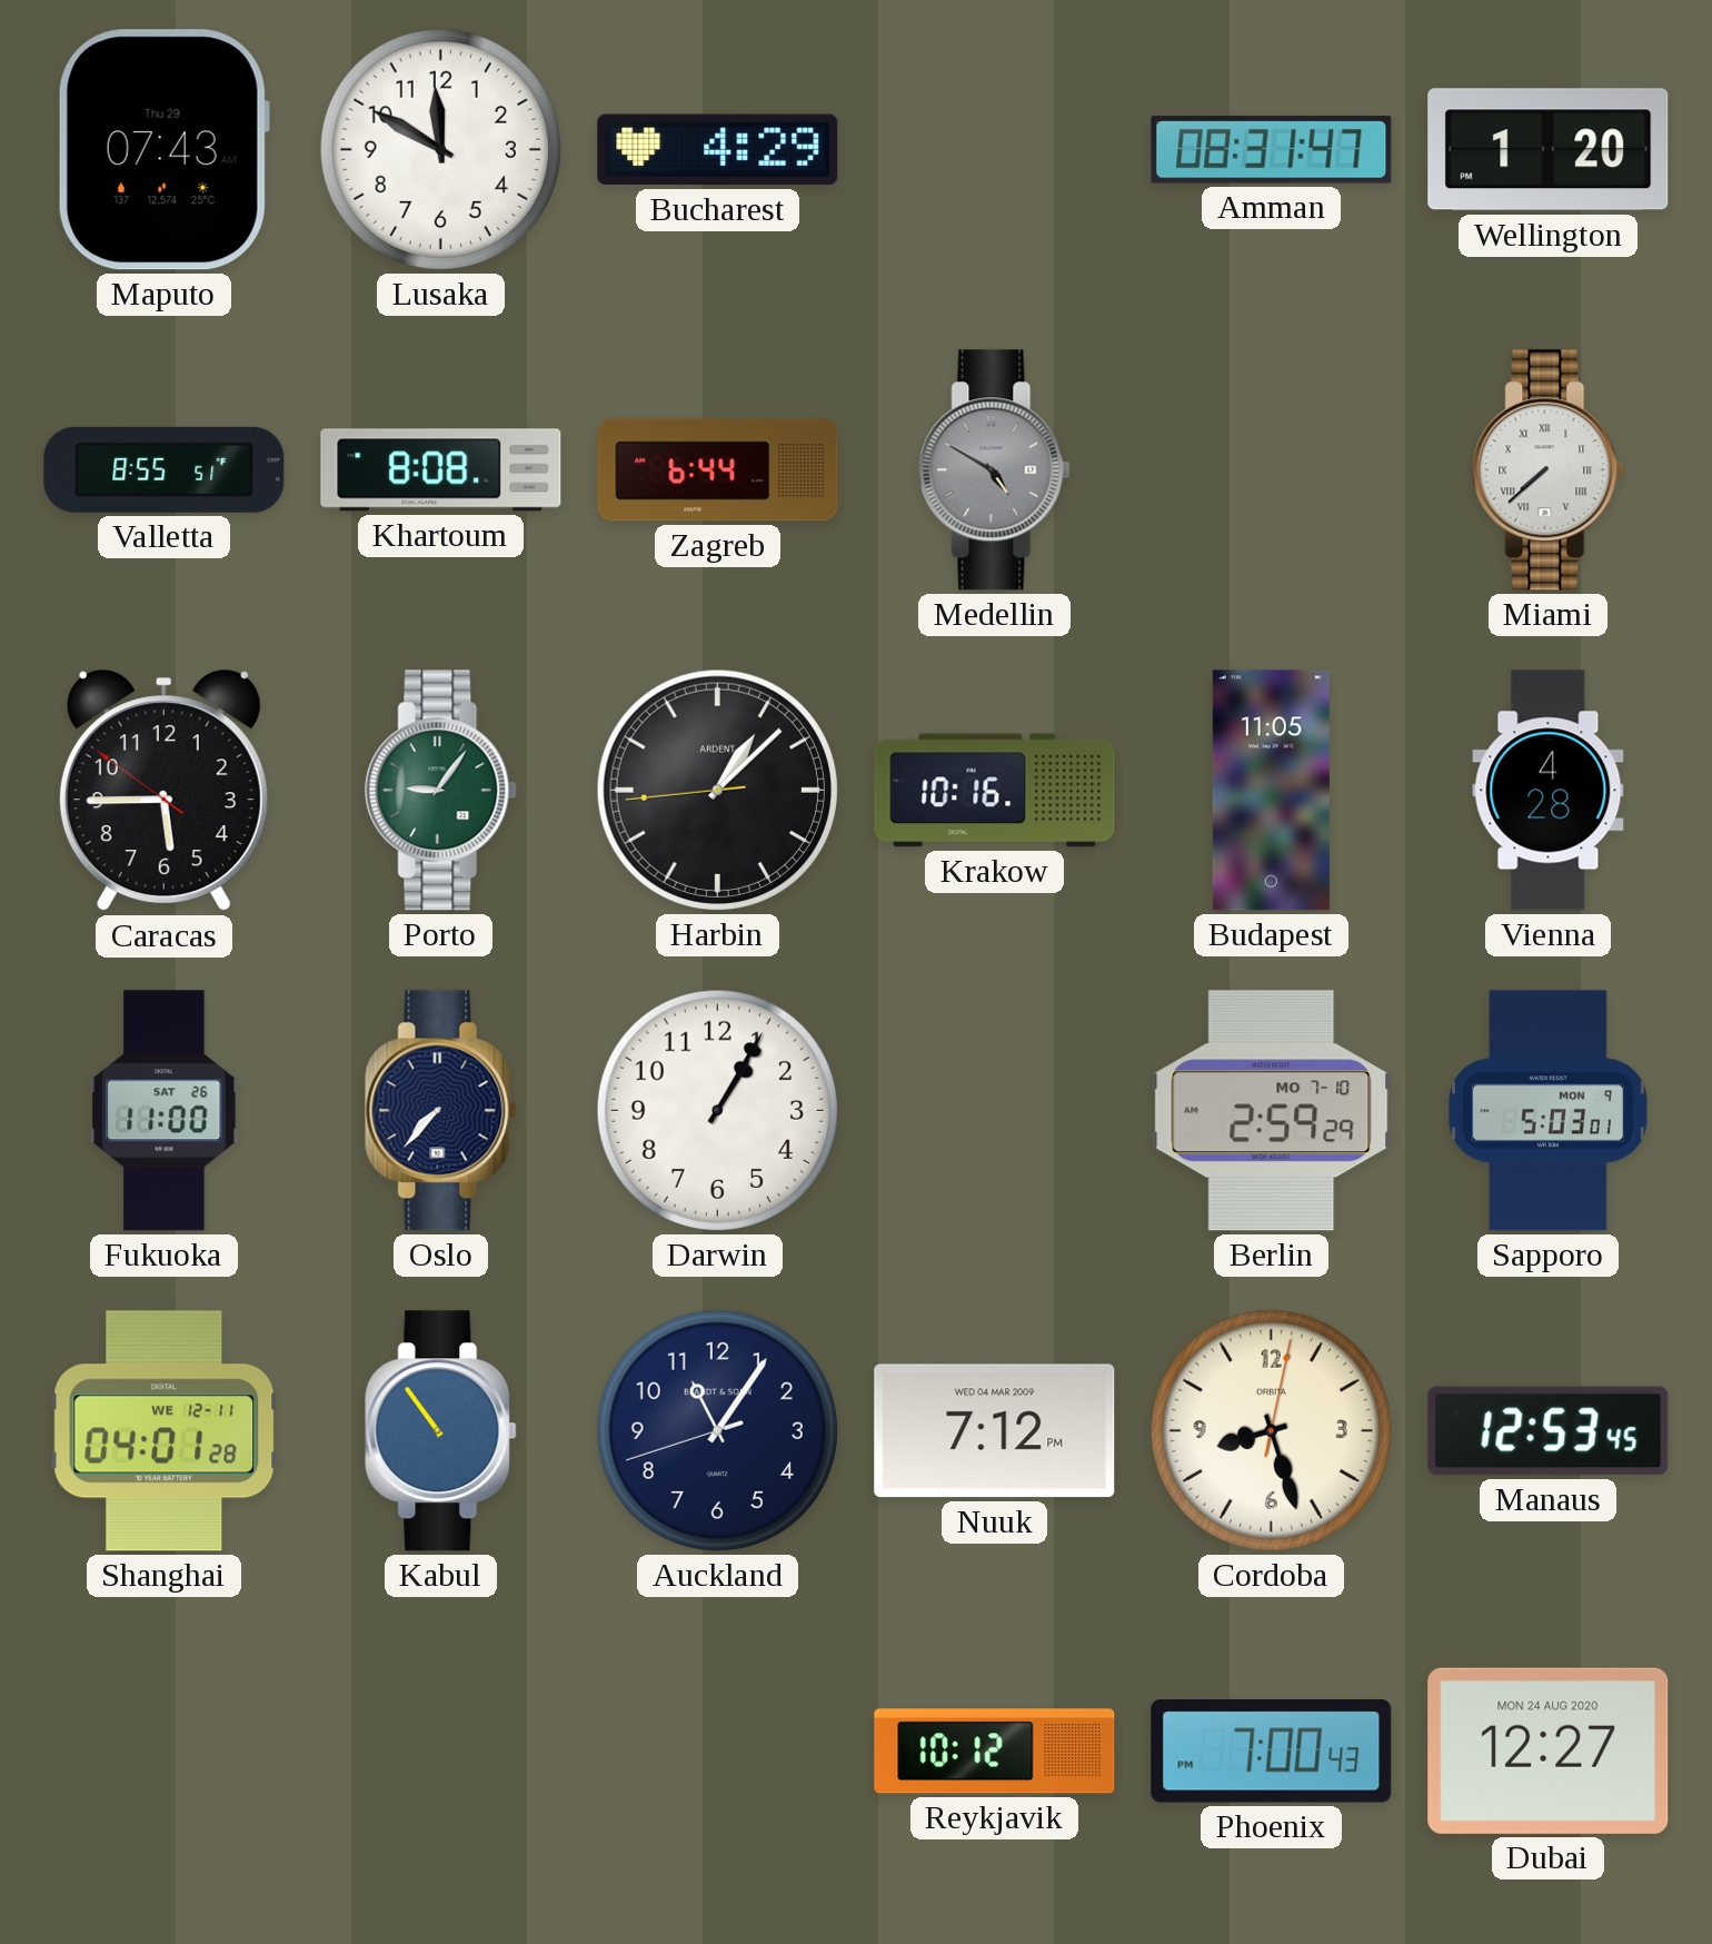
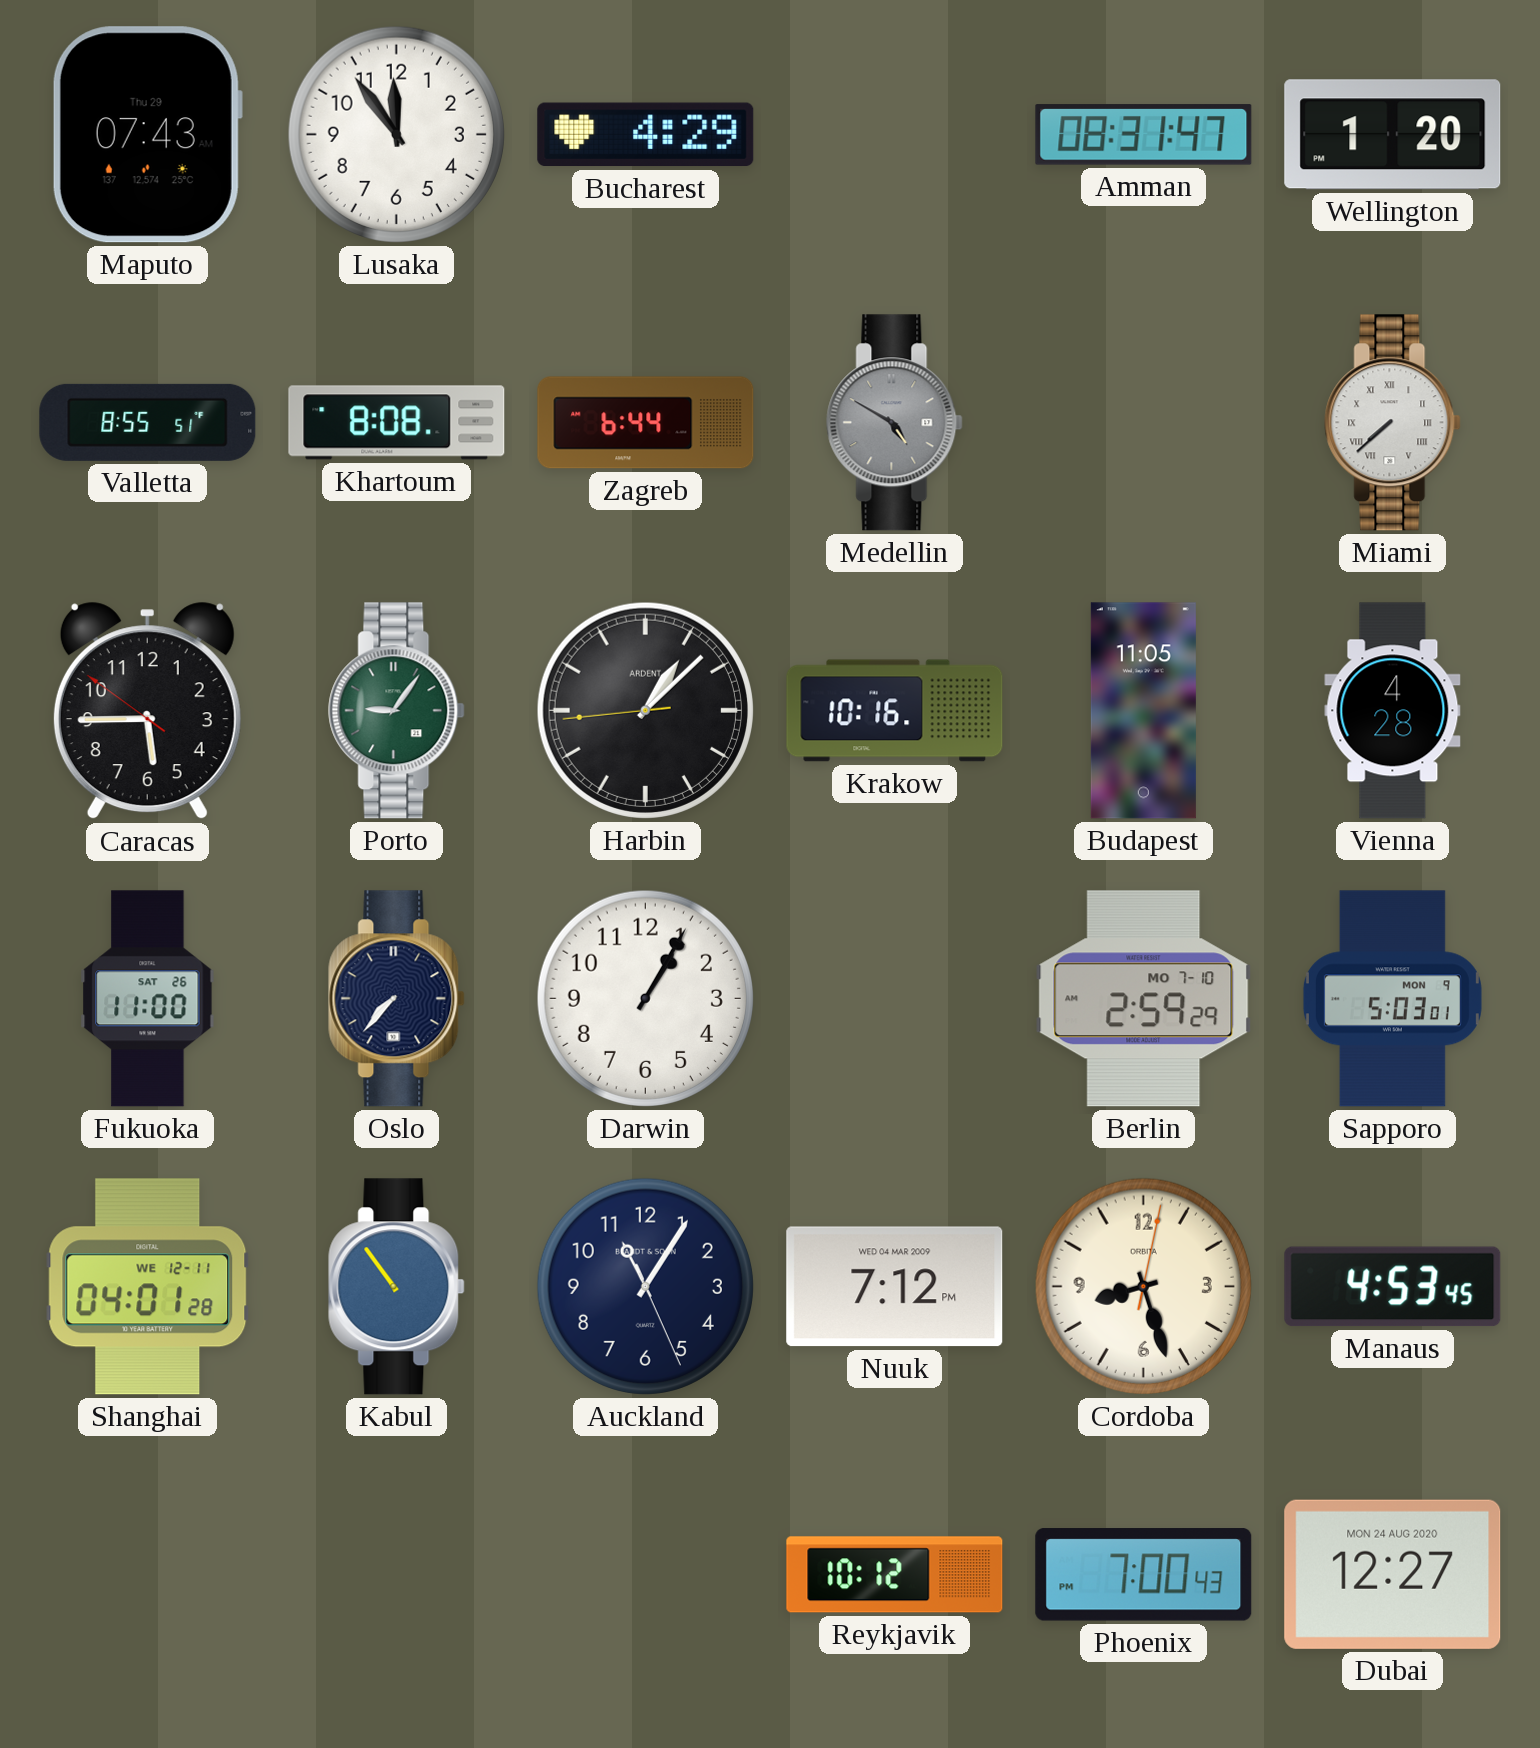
Lusaka: 11:50 -> 11:54
Auckland: 11:05:42 -> 11:05:26
Manaus: 12:53 -> 4:53
